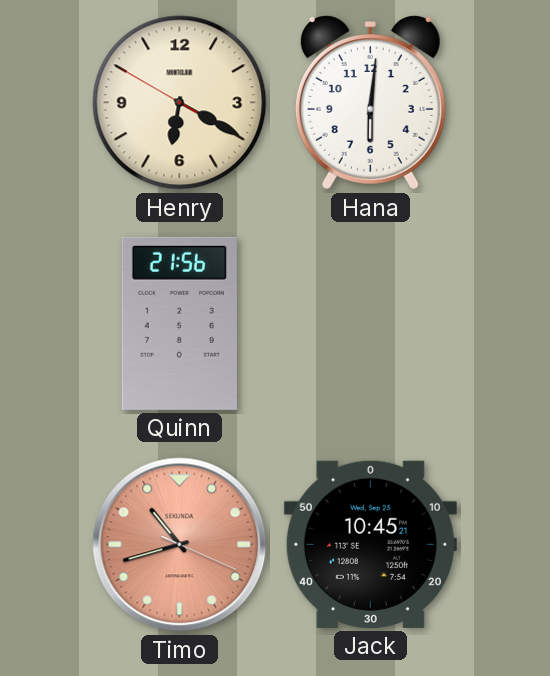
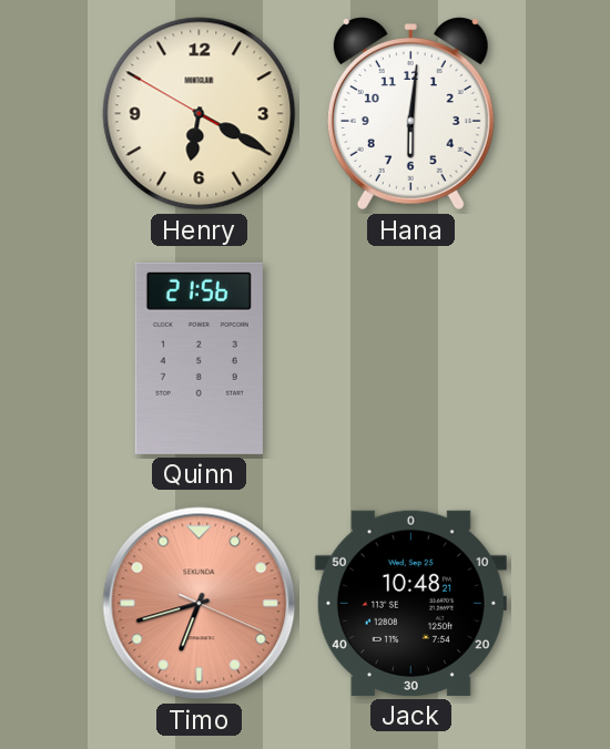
Timo: 10:42 -> 6:42
Jack: 10:45 -> 10:48
